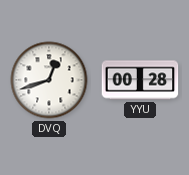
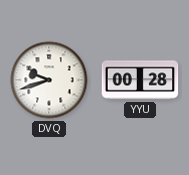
DVQ: 12:42 -> 9:42
